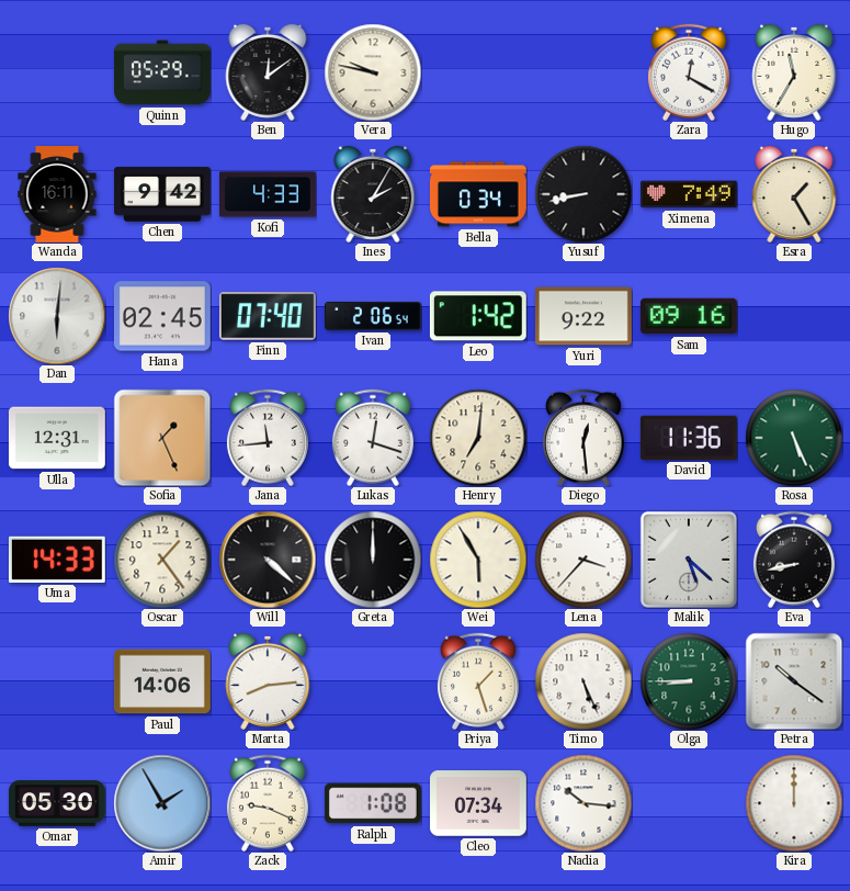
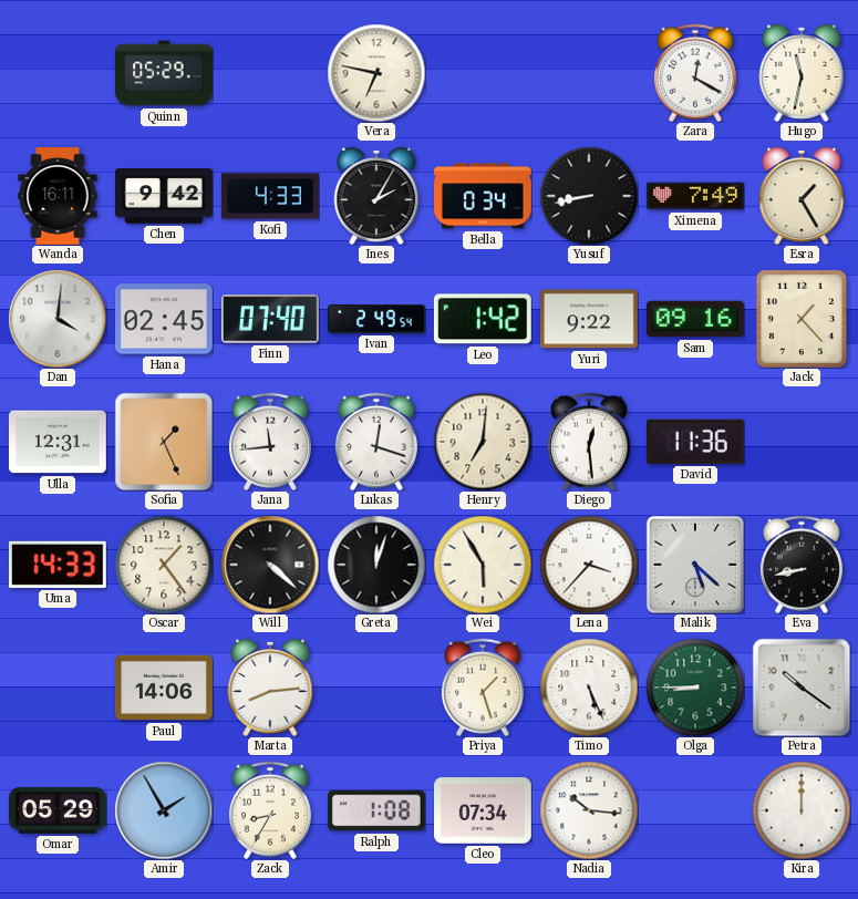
Ben: 12:09 -> none
Vera: 9:47 -> 6:47
Hugo: 11:35 -> 11:32
Dan: 6:01 -> 4:01
Ivan: 2:06 -> 2:49
Jack: none -> 1:23
Rosa: 5:26 -> none
Greta: 12:00 -> 12:03
Omar: 05:30 -> 05:29
Zack: 9:19 -> 8:35
